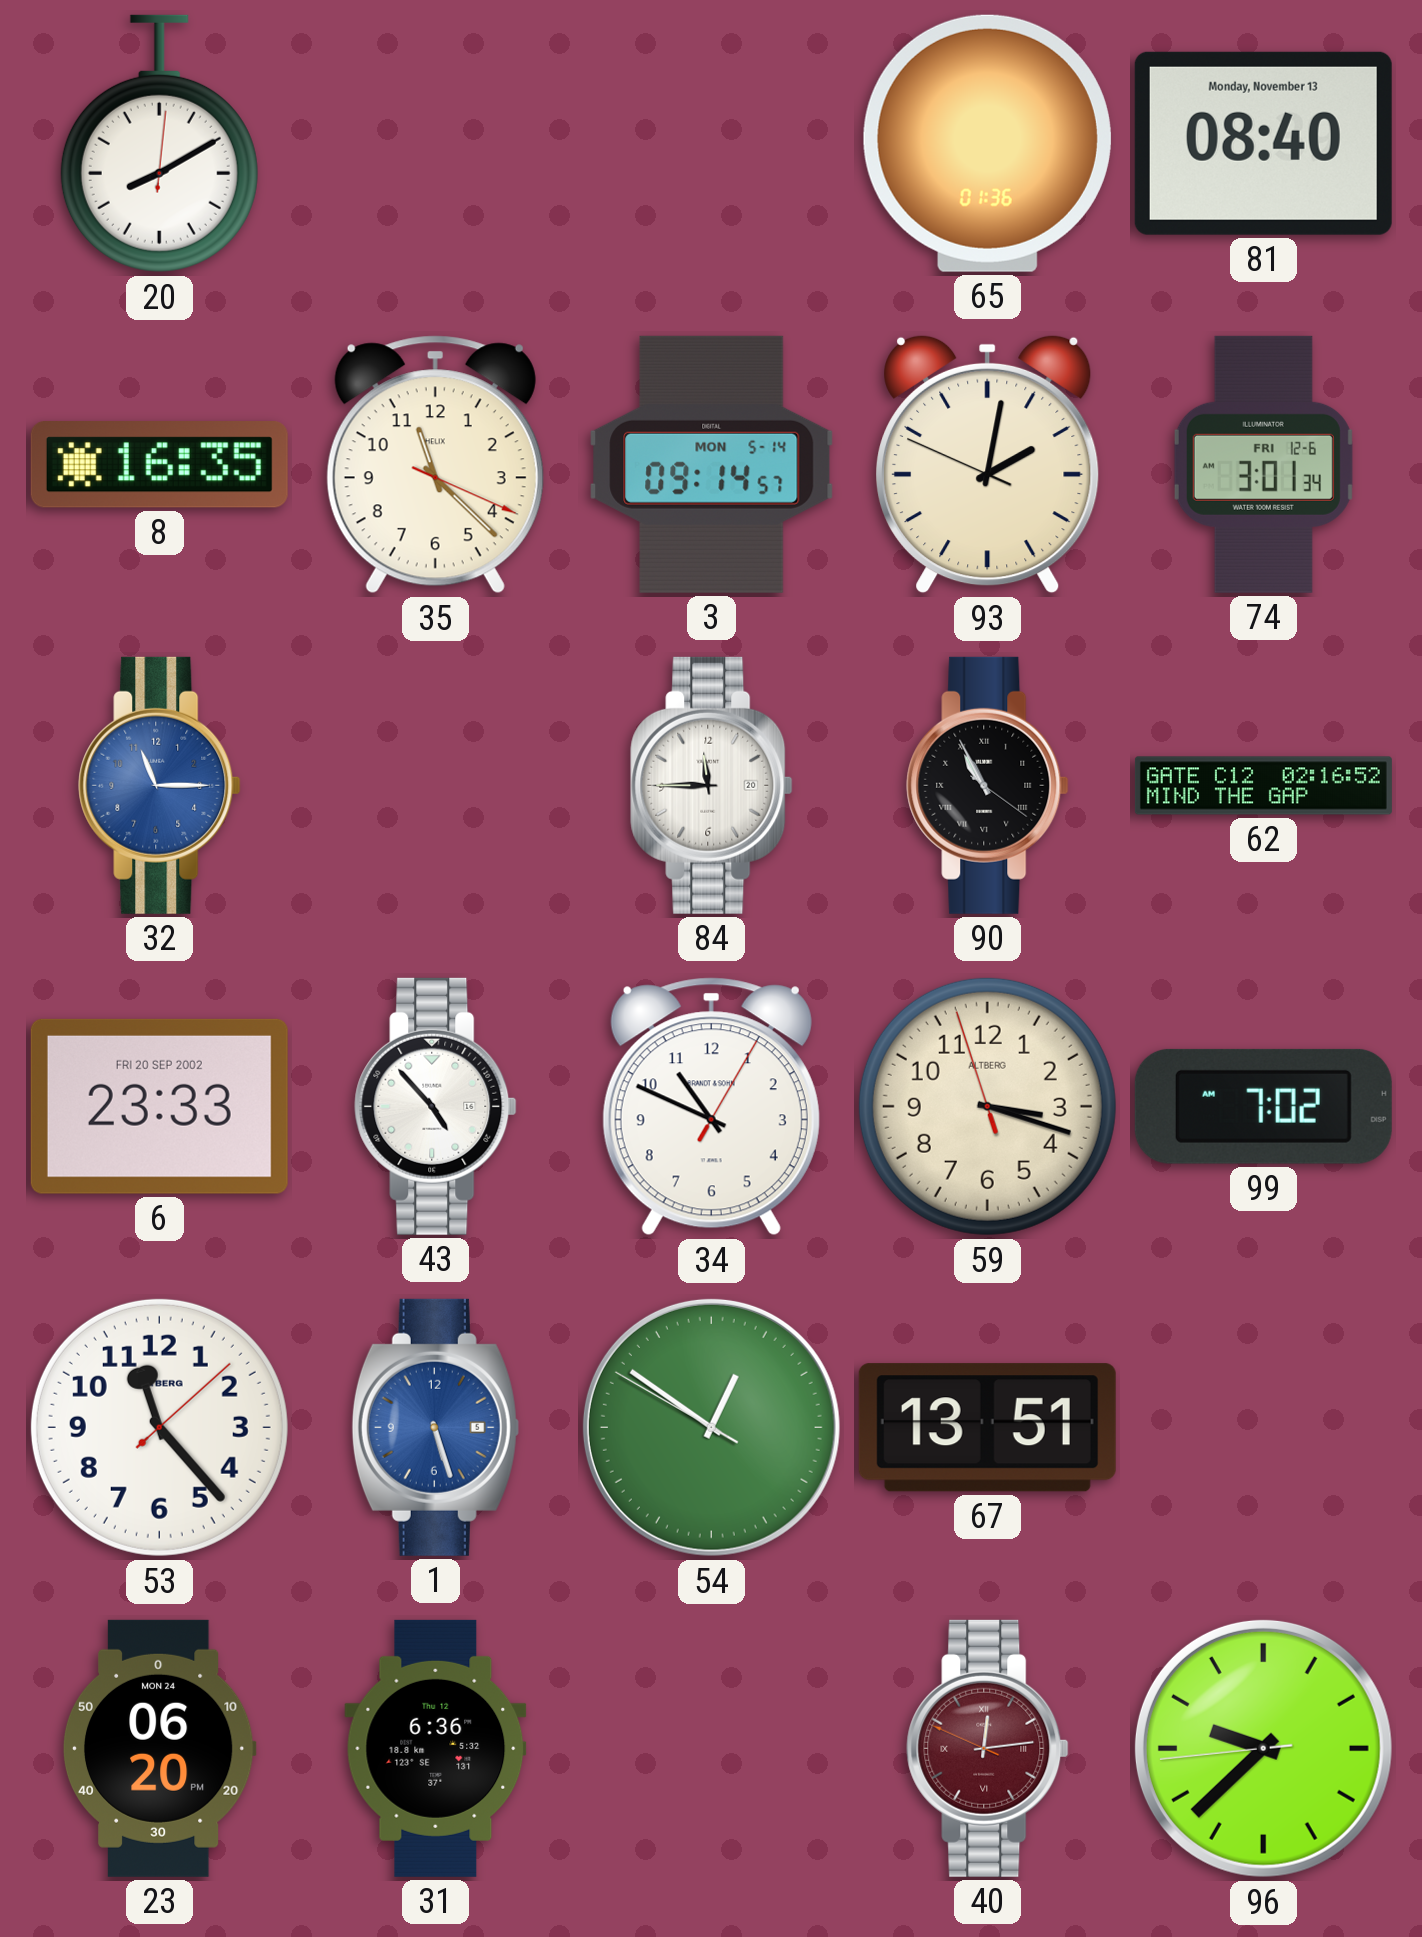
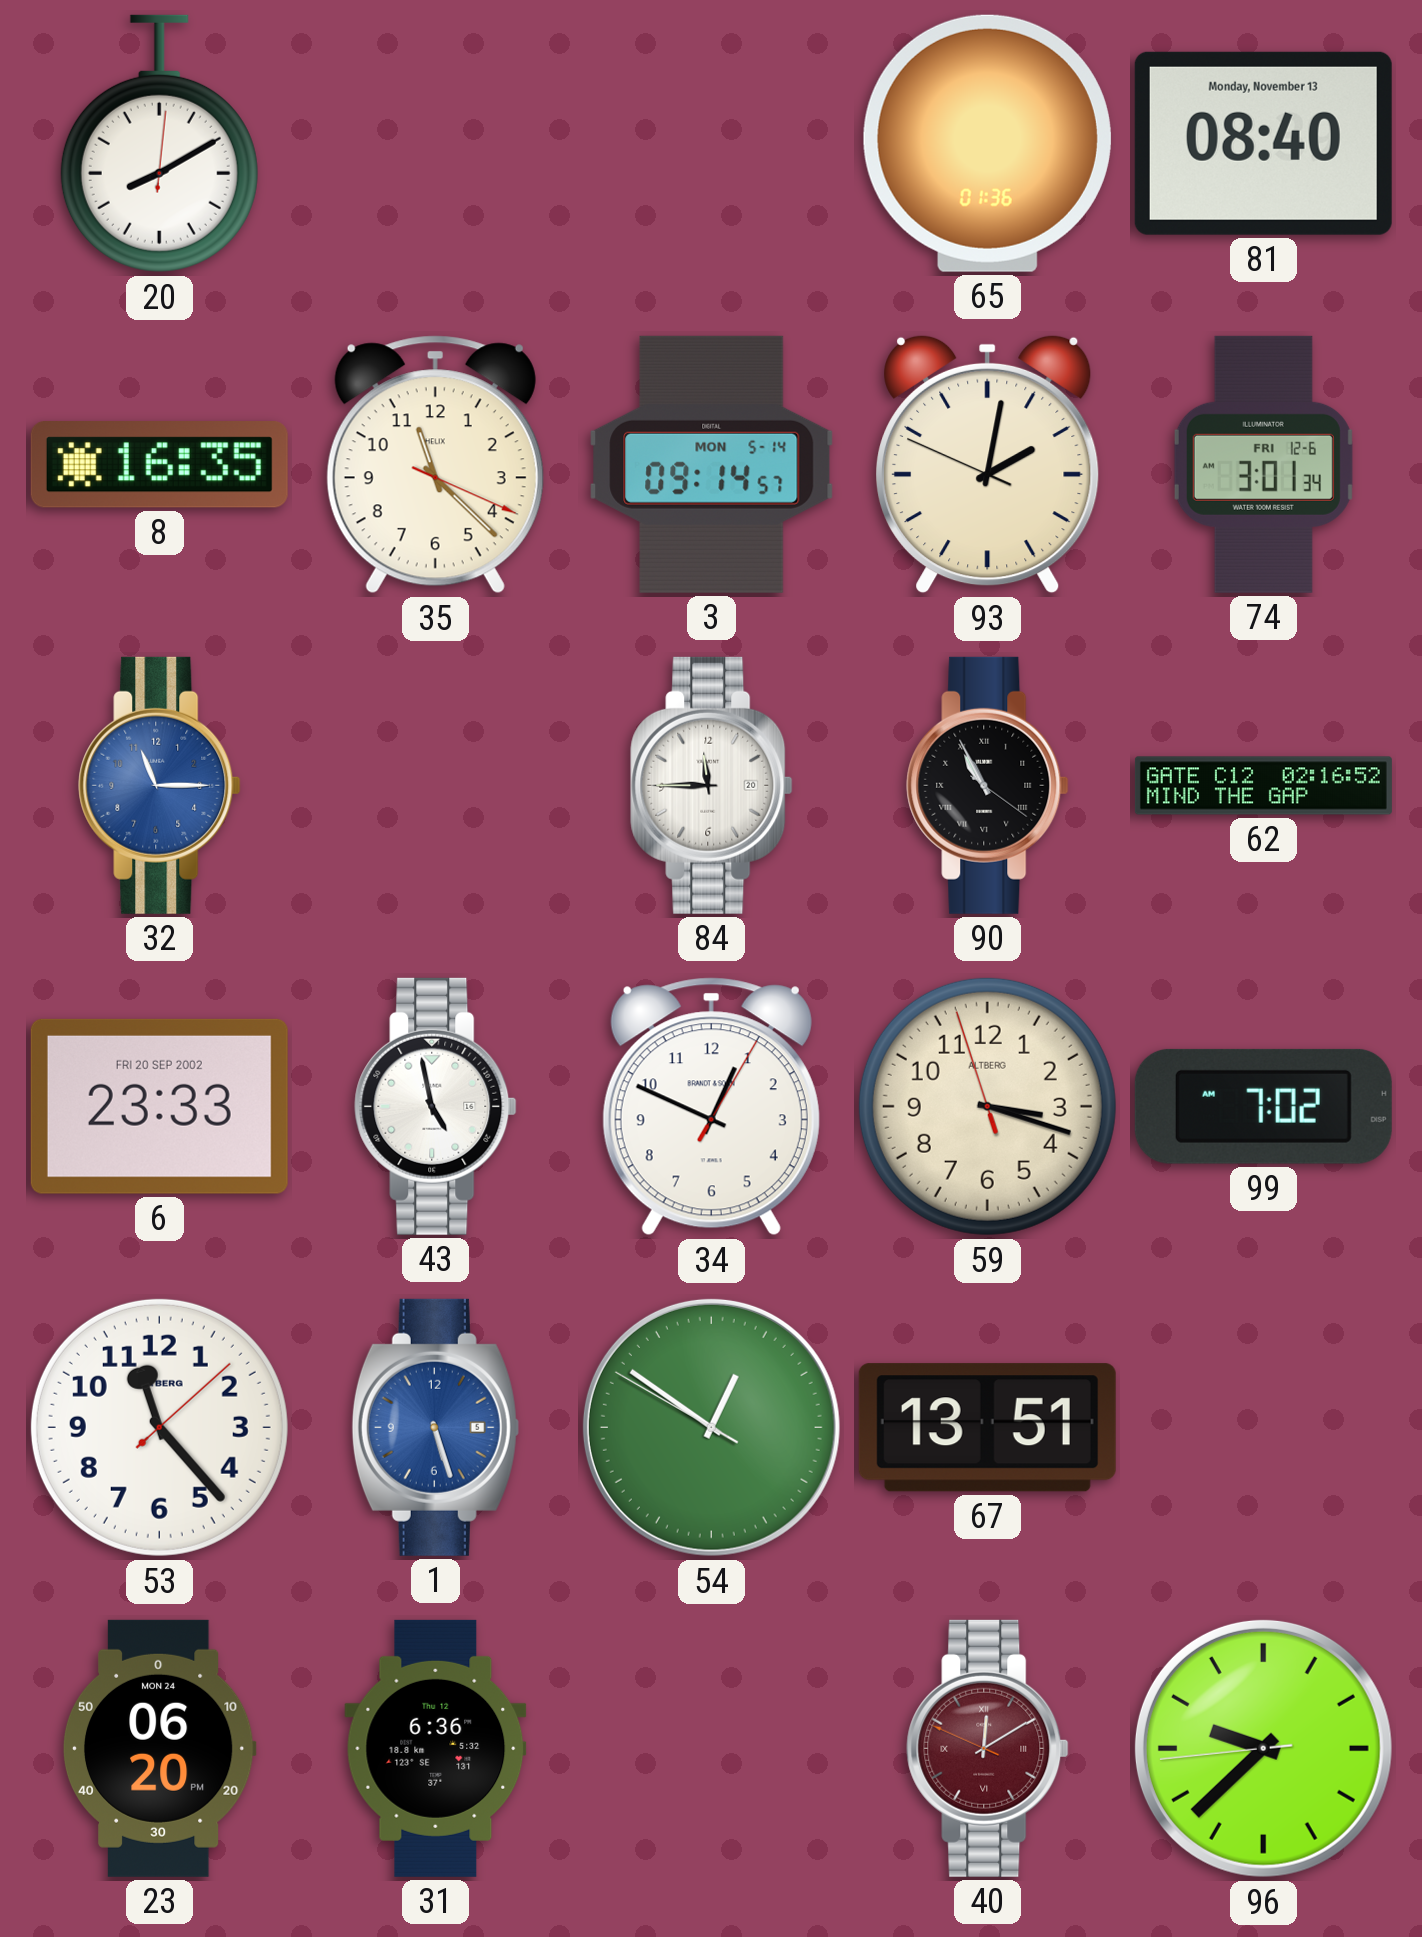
43: 4:53 -> 4:58
34: 10:49 -> 12:49
40: 12:13 -> 12:09
